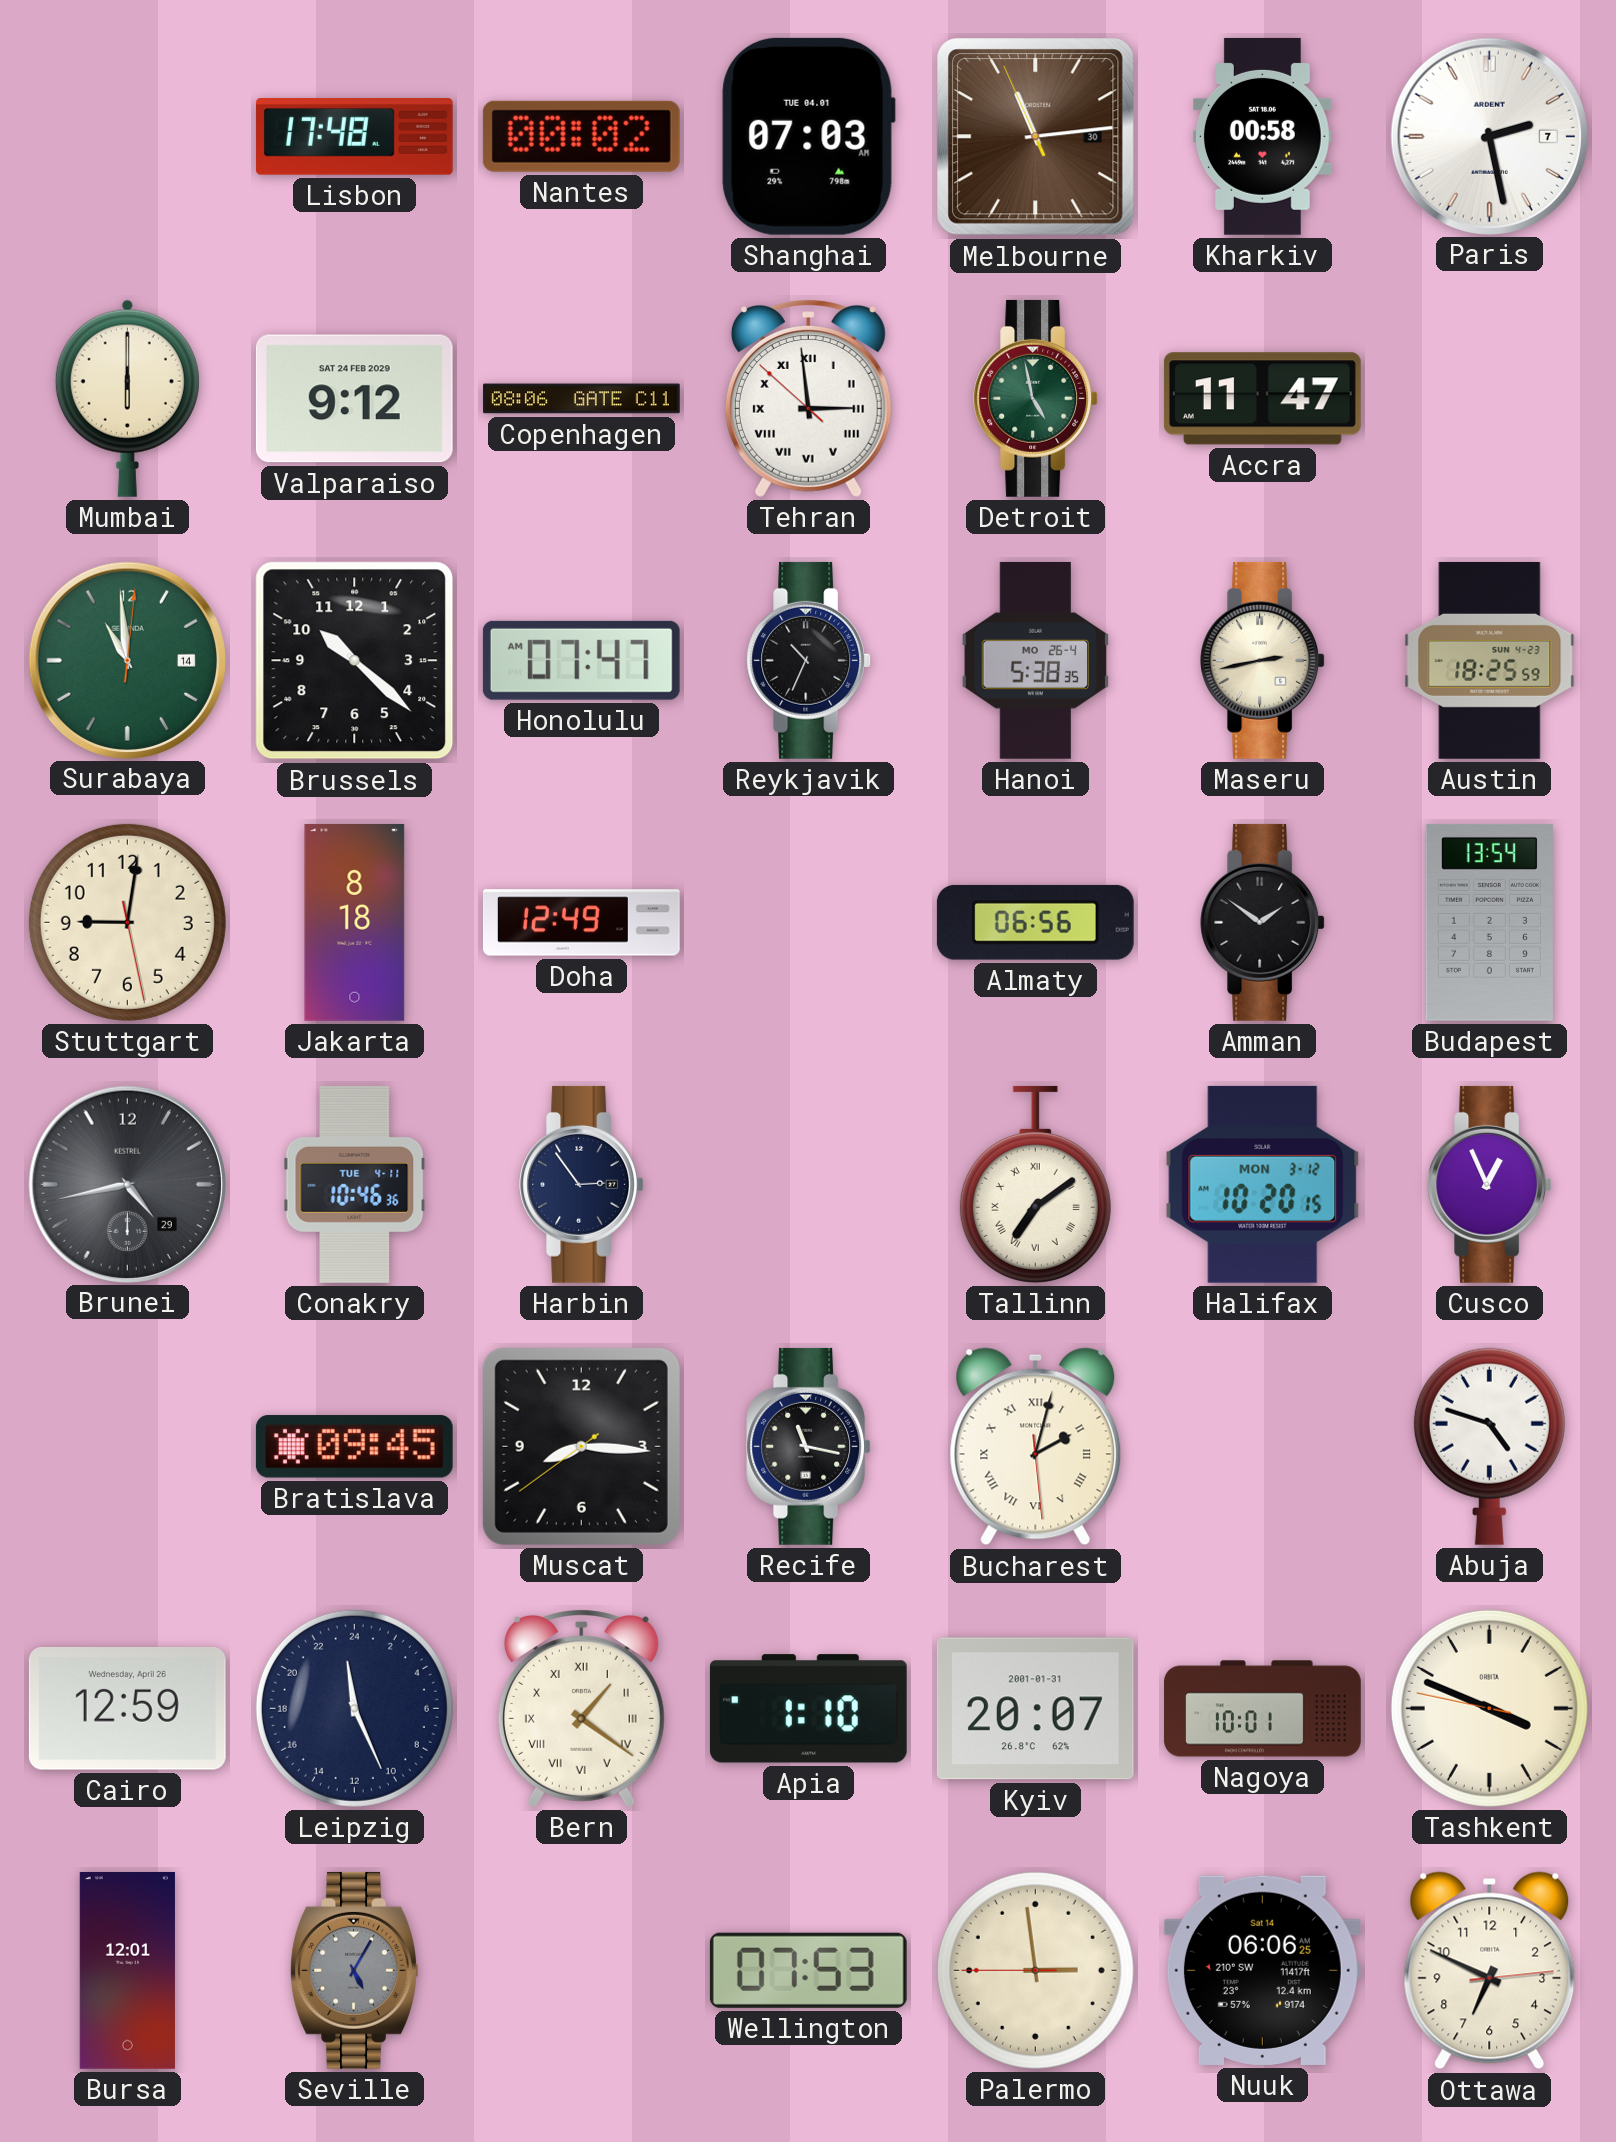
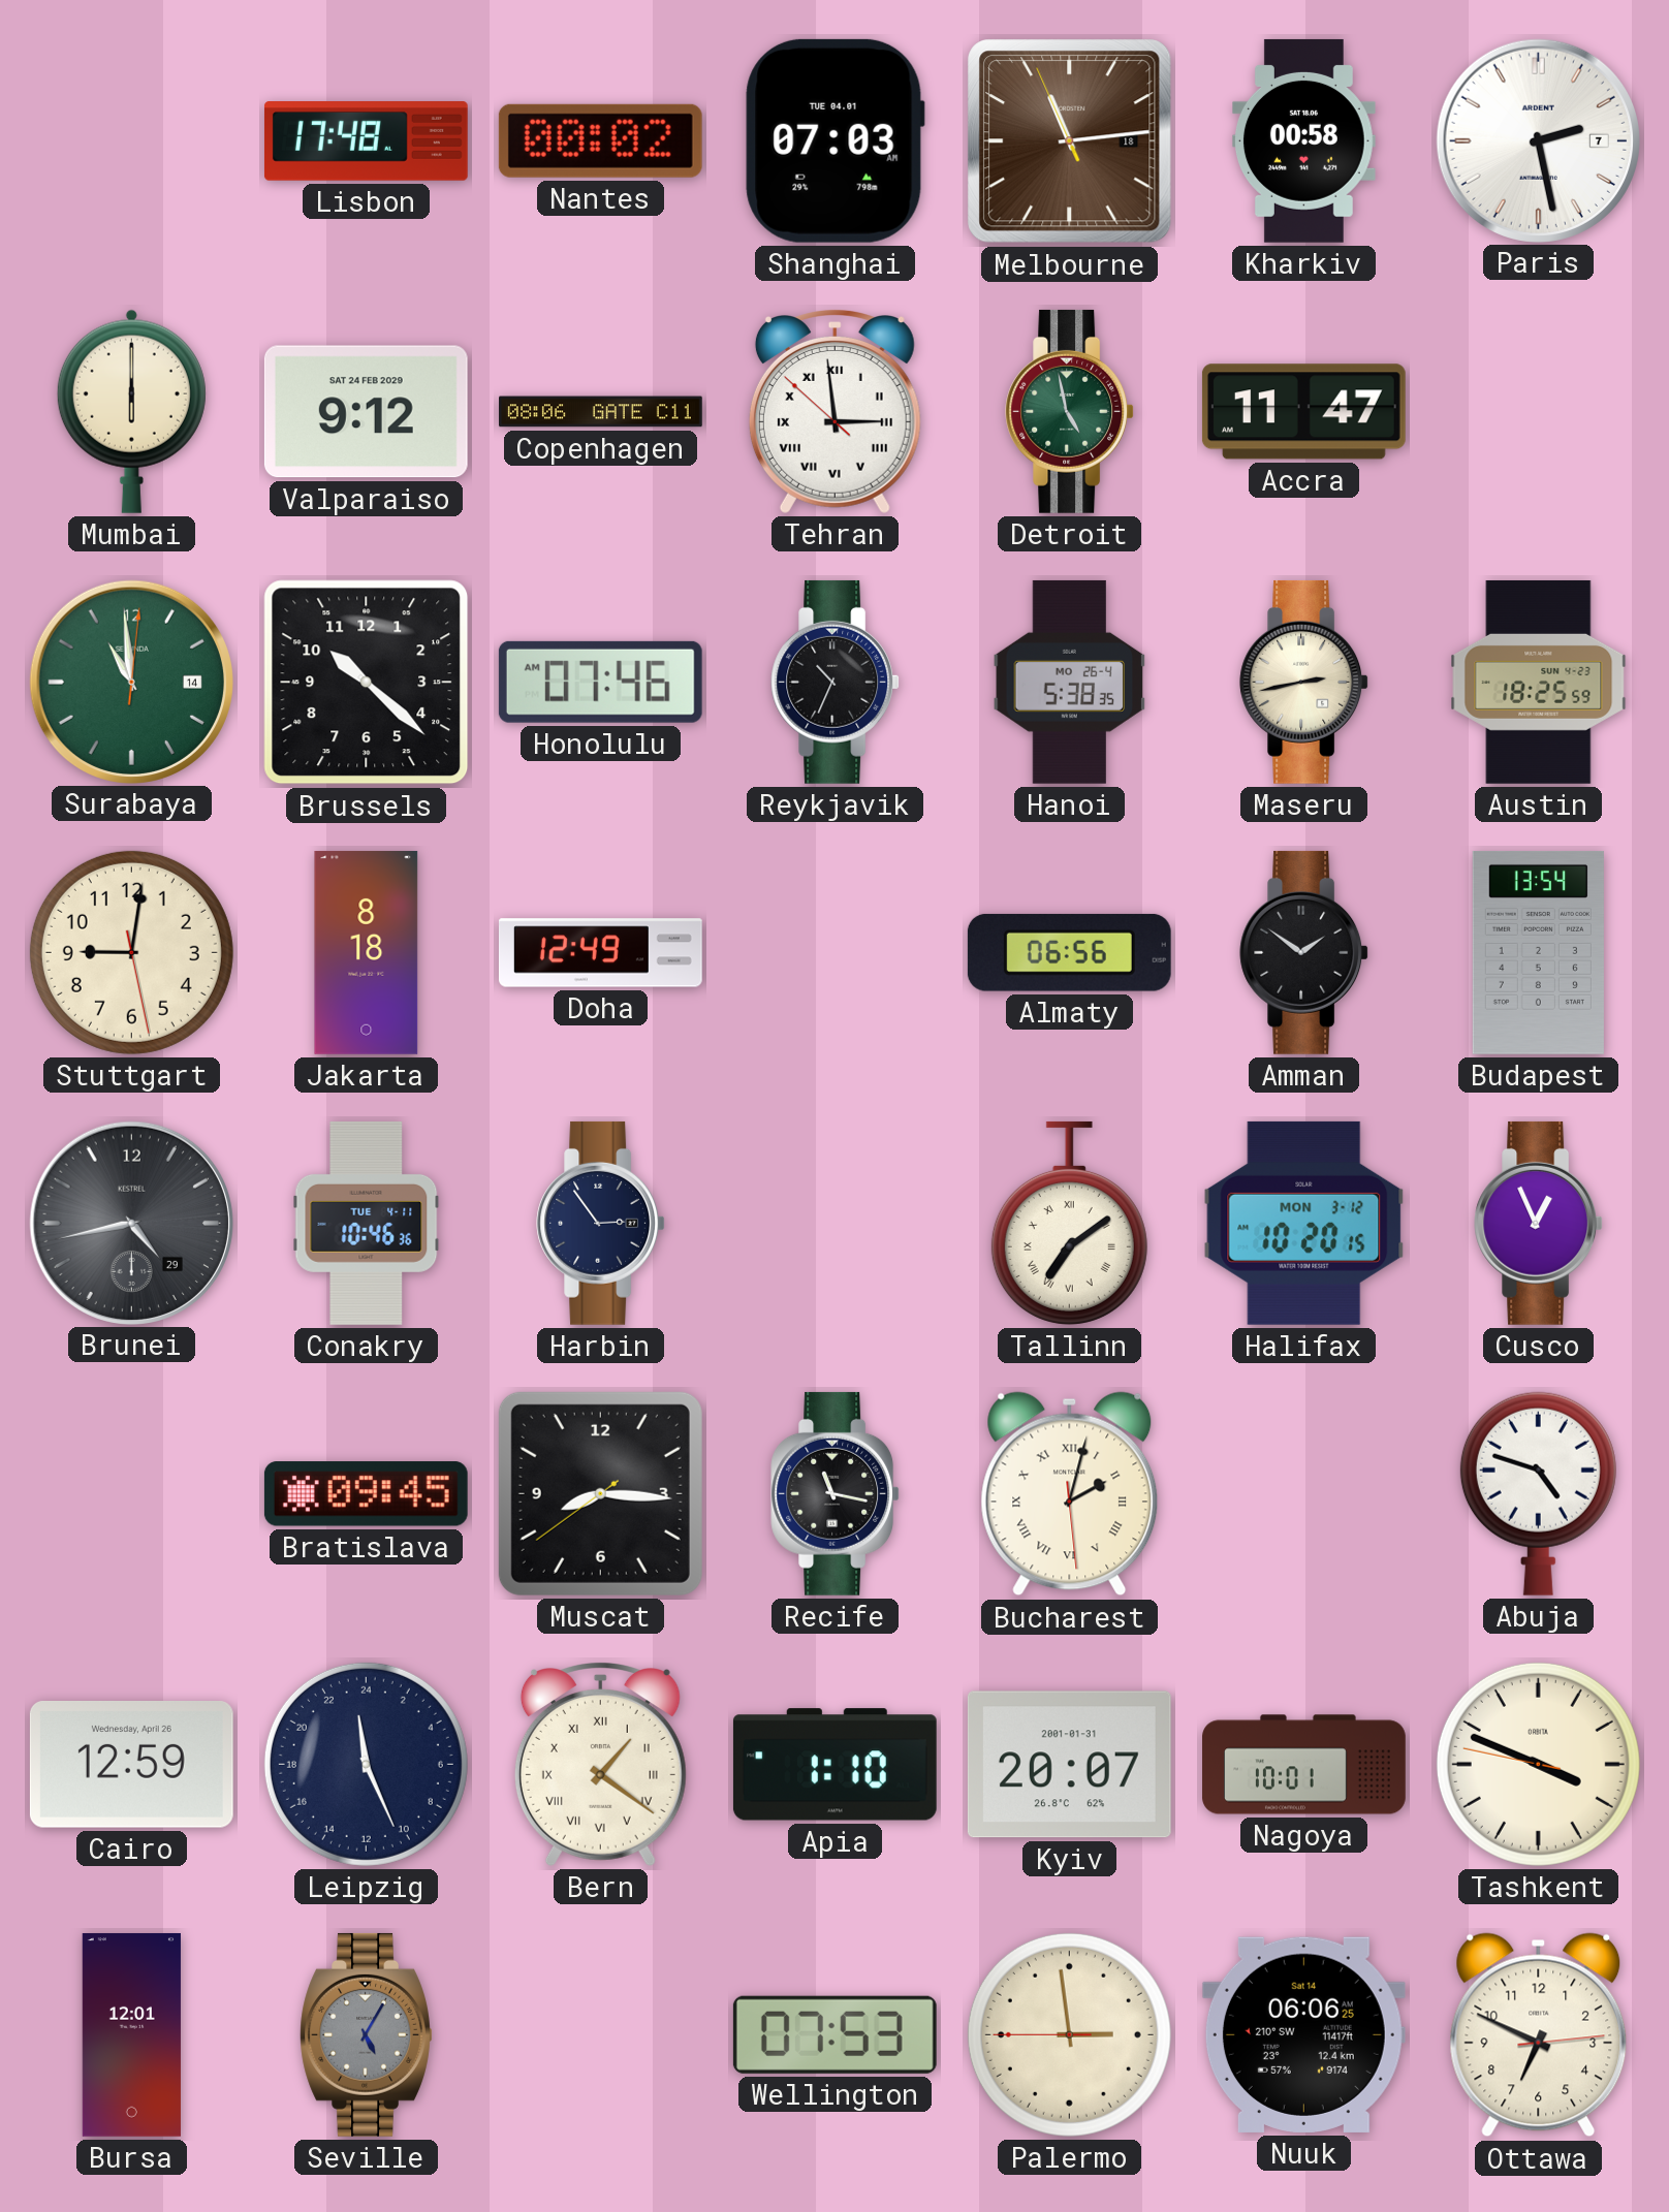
Melbourne date: 30 -> 18
Honolulu: 07:47 -> 07:46
